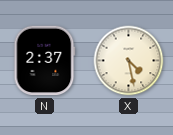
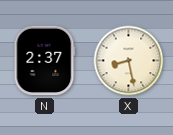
X: 4:28 -> 8:28
